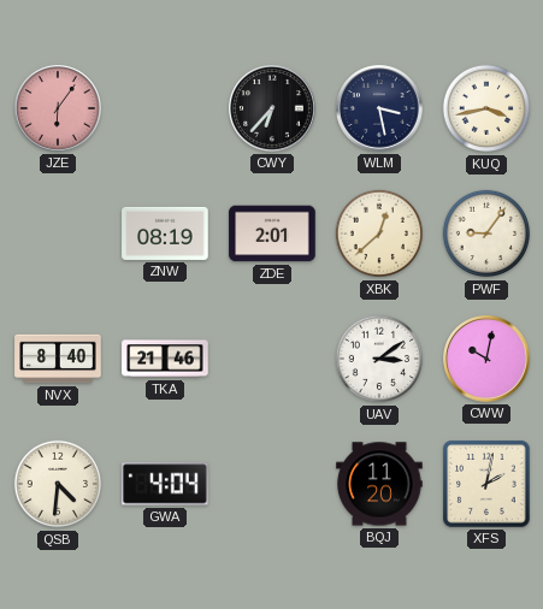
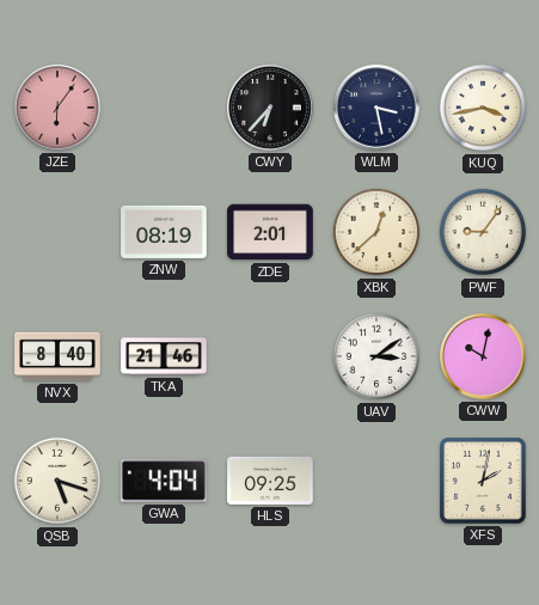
QSB: 4:31 -> 5:18
HLS: none -> 09:25
BQJ: 11:20 -> none
